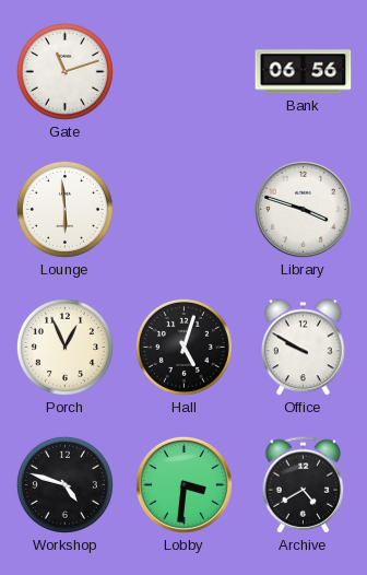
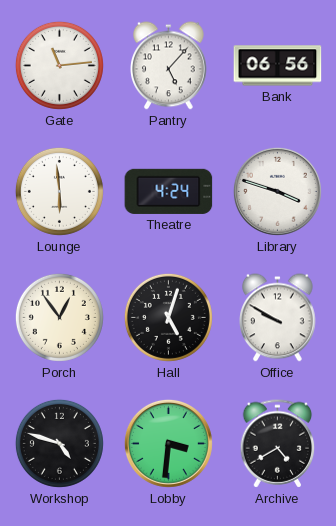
Gate: 11:12 -> 11:14
Pantry: none -> 5:07
Theatre: none -> 4:24
Porch: 12:56 -> 12:54
